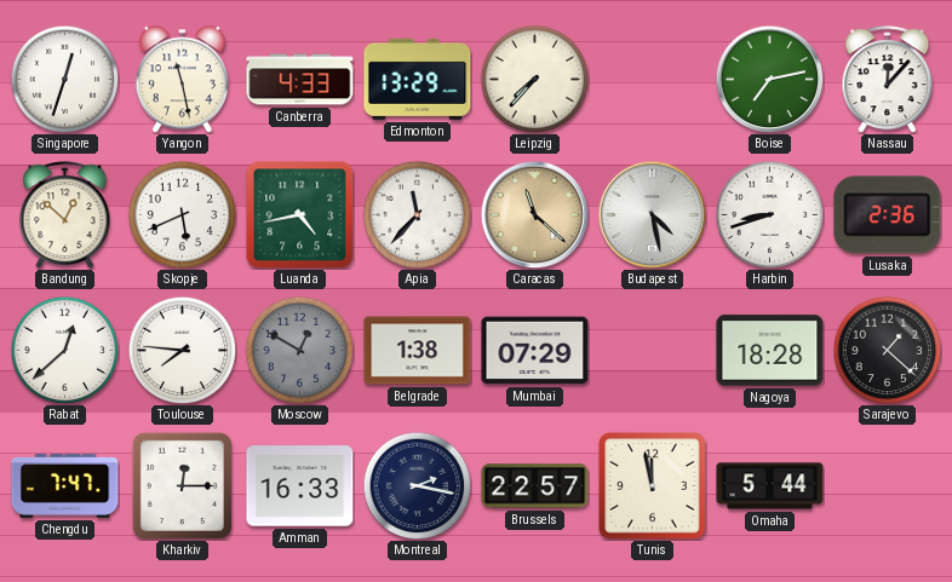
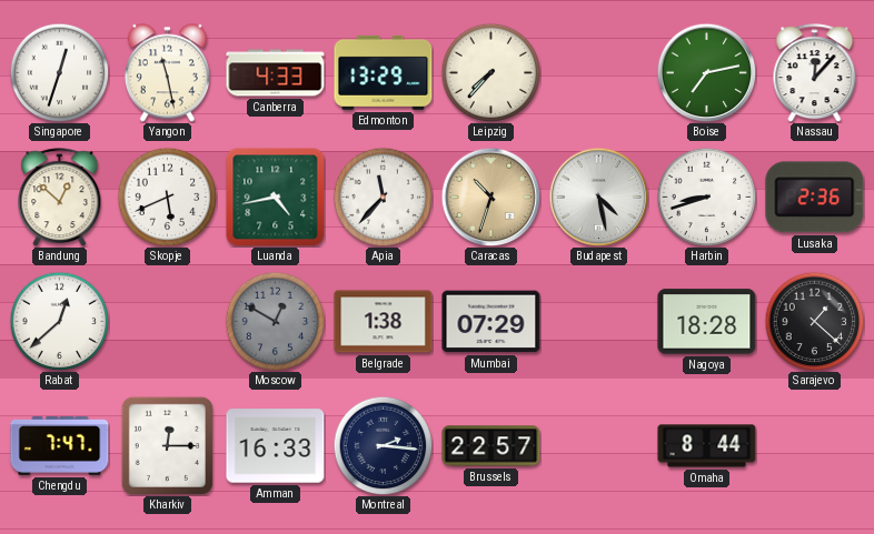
Caracas: 11:22 -> 10:33
Toulouse: 7:46 -> none
Montreal: 2:17 -> 2:16
Tunis: 11:58 -> none
Omaha: 5:44 -> 8:44
